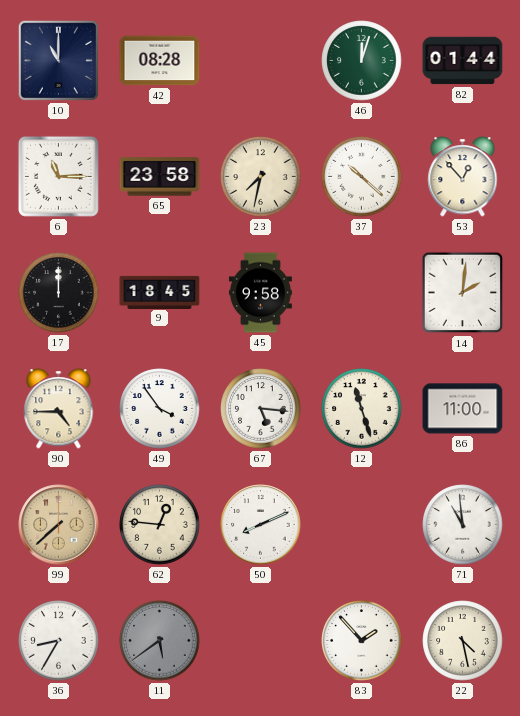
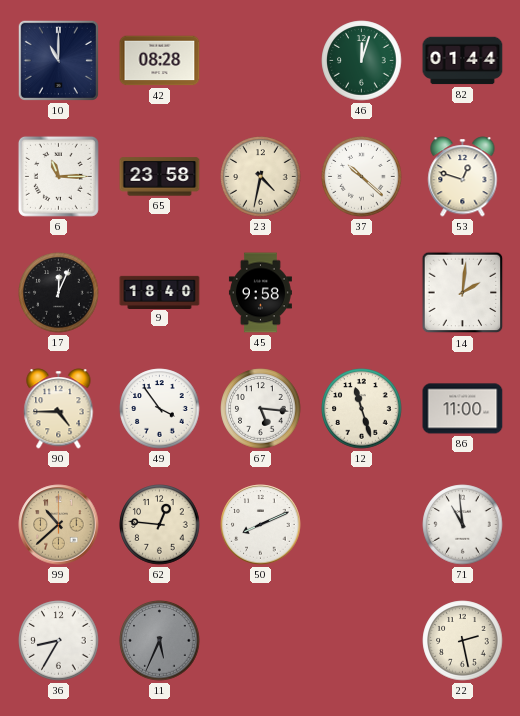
23: 7:32 -> 4:32
53: 12:53 -> 12:48
17: 12:00 -> 12:04
9: 18:45 -> 18:40
99: 7:38 -> 10:38
11: 5:39 -> 5:34
83: 1:53 -> none
22: 4:28 -> 2:28
